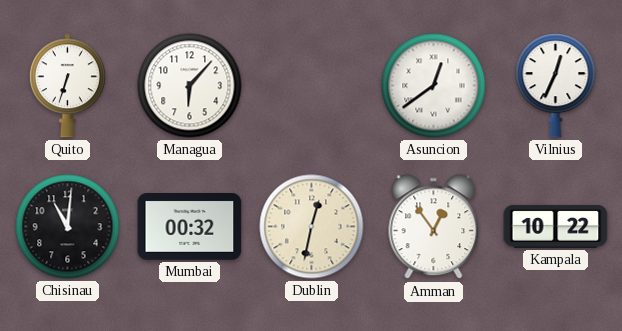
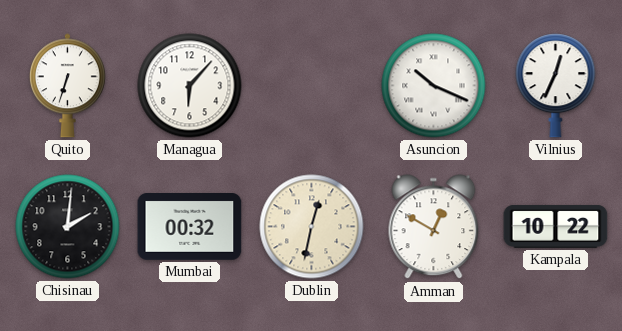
Asuncion: 12:39 -> 10:19
Chisinau: 11:01 -> 2:01
Amman: 12:54 -> 12:50
